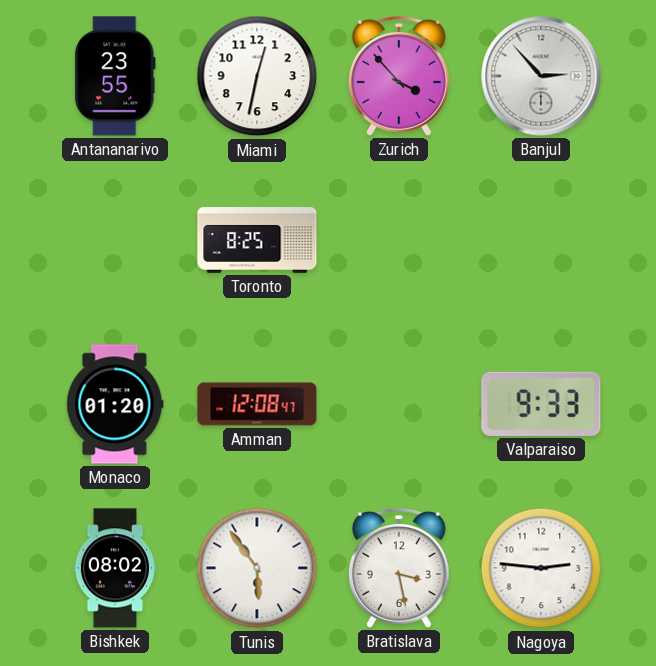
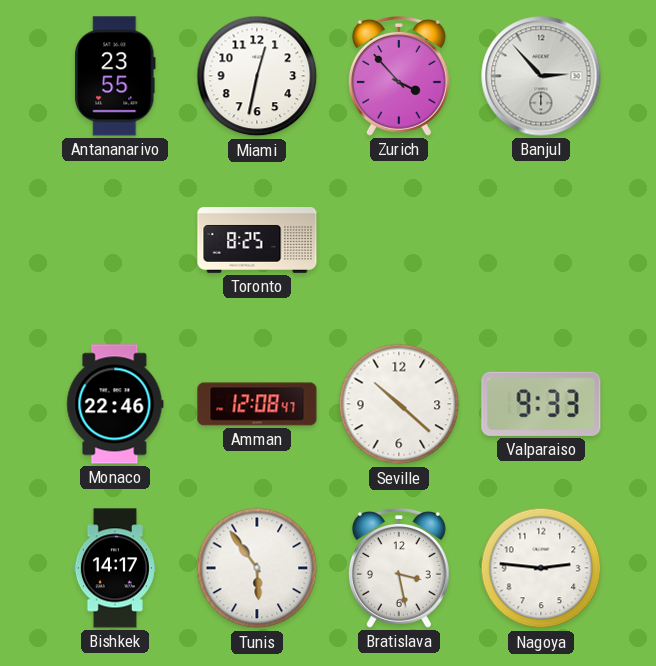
Monaco: 01:20 -> 22:46
Seville: none -> 10:22
Bishkek: 08:02 -> 14:17
